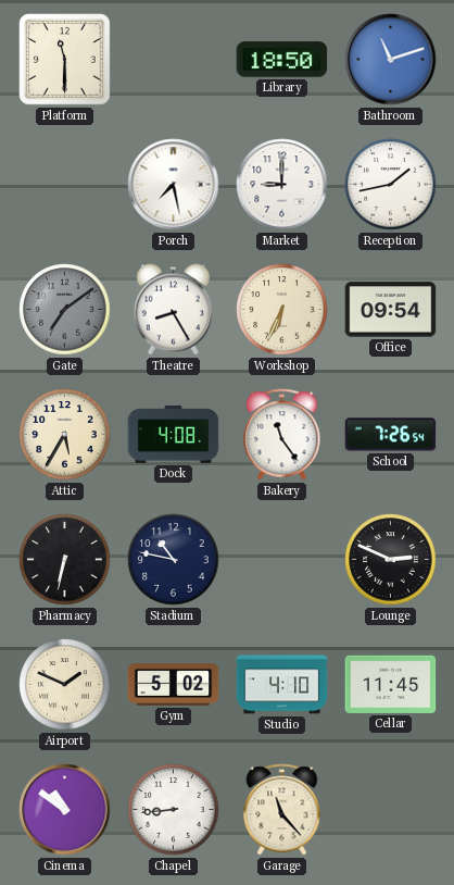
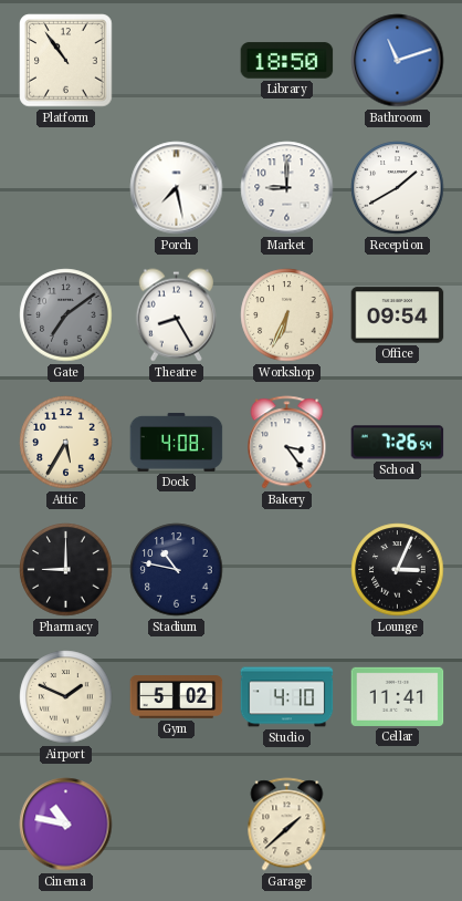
Platform: 11:30 -> 10:54
Reception: 1:43 -> 1:40
Bakery: 11:24 -> 3:24
Pharmacy: 6:32 -> 9:00
Lounge: 2:49 -> 3:04
Cellar: 11:45 -> 11:41
Cinema: 10:51 -> 10:47
Chapel: 8:44 -> none
Garage: 11:23 -> 1:38
